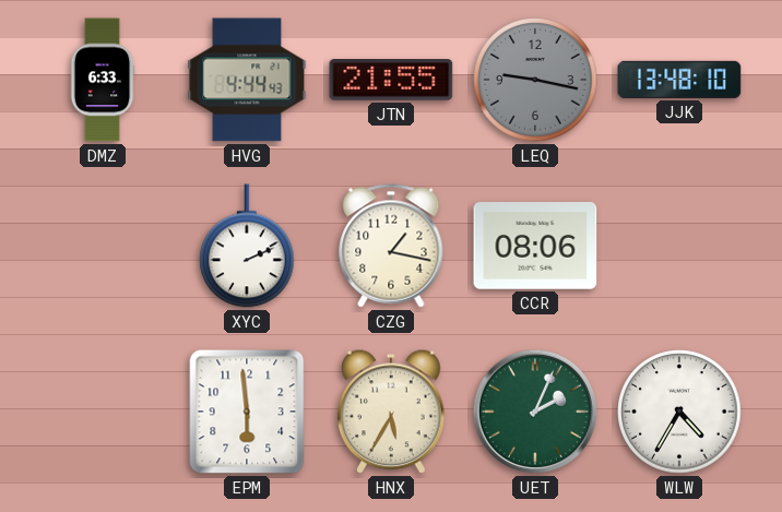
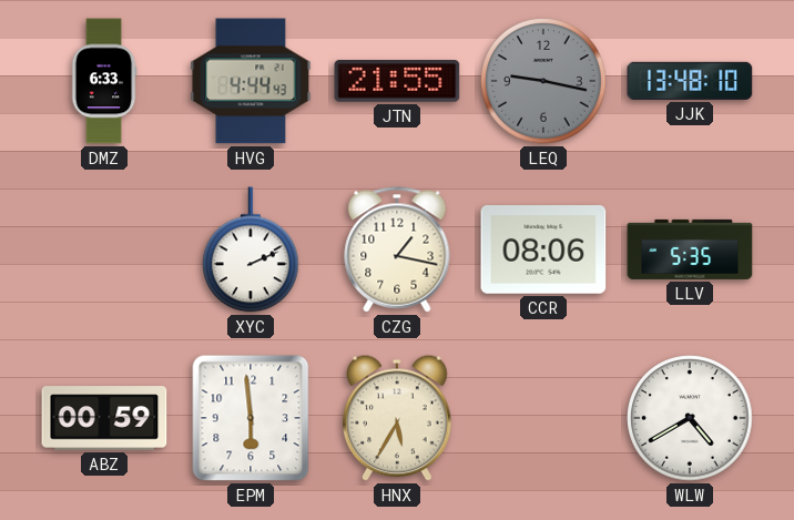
LLV: none -> 5:35
ABZ: none -> 00:59
UET: 2:04 -> none
WLW: 4:35 -> 4:40
